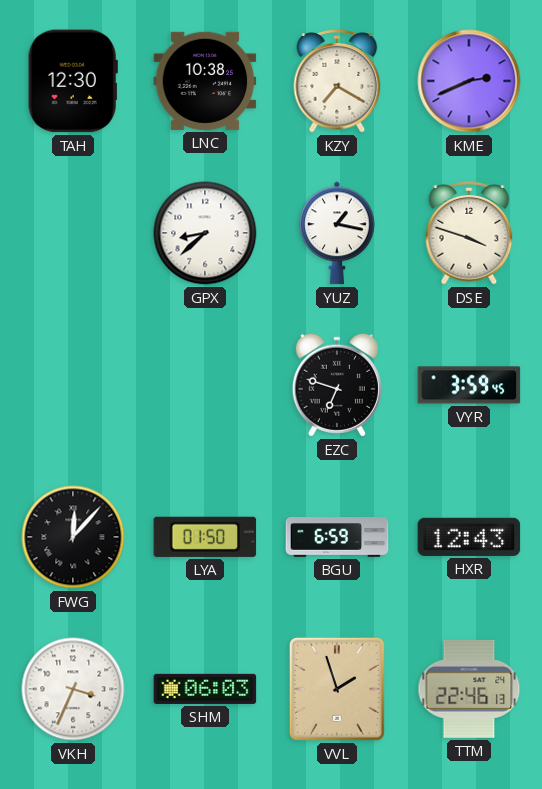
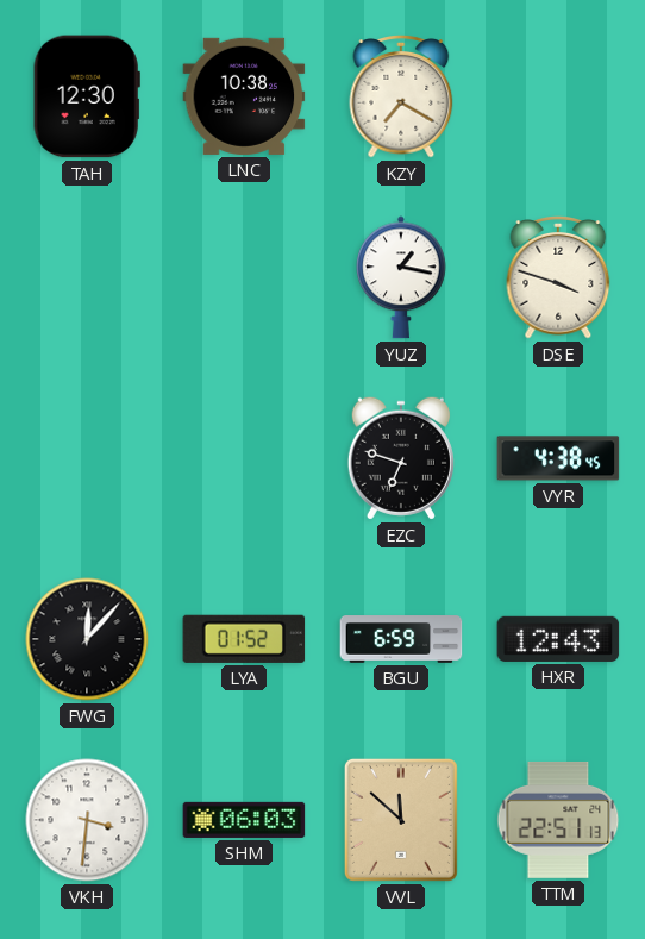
KME: 2:41 -> none
GPX: 8:38 -> none
VYR: 3:59 -> 4:38
LYA: 01:50 -> 01:52
VKH: 3:34 -> 3:31
VVL: 1:57 -> 11:52
TTM: 22:46 -> 22:51
